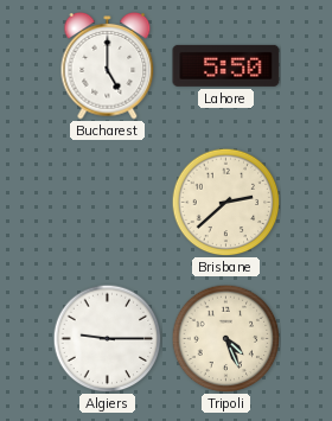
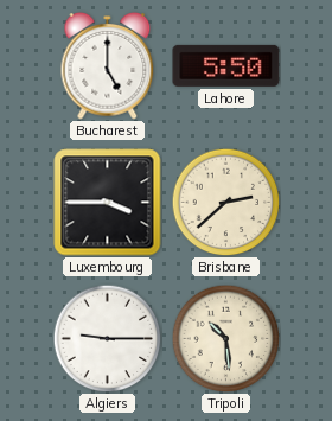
Luxembourg: none -> 3:45
Tripoli: 4:26 -> 10:29
